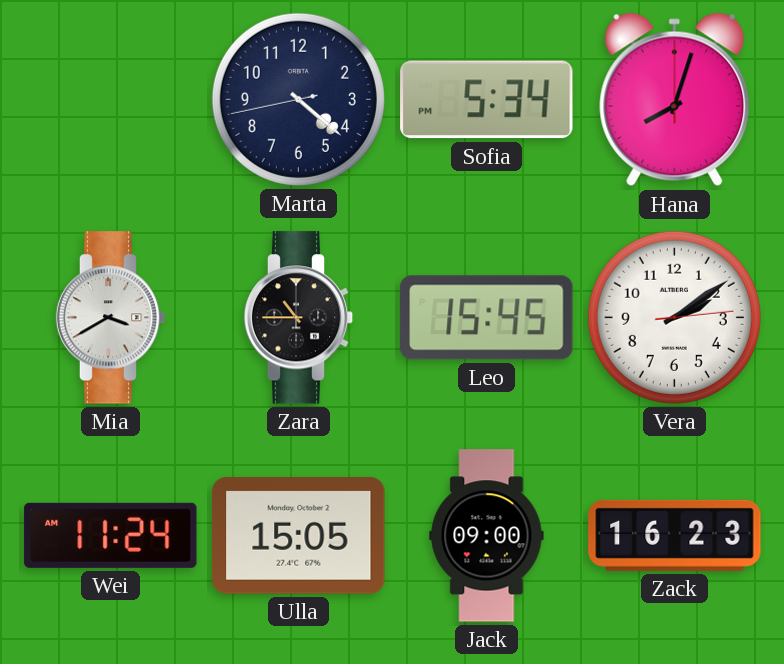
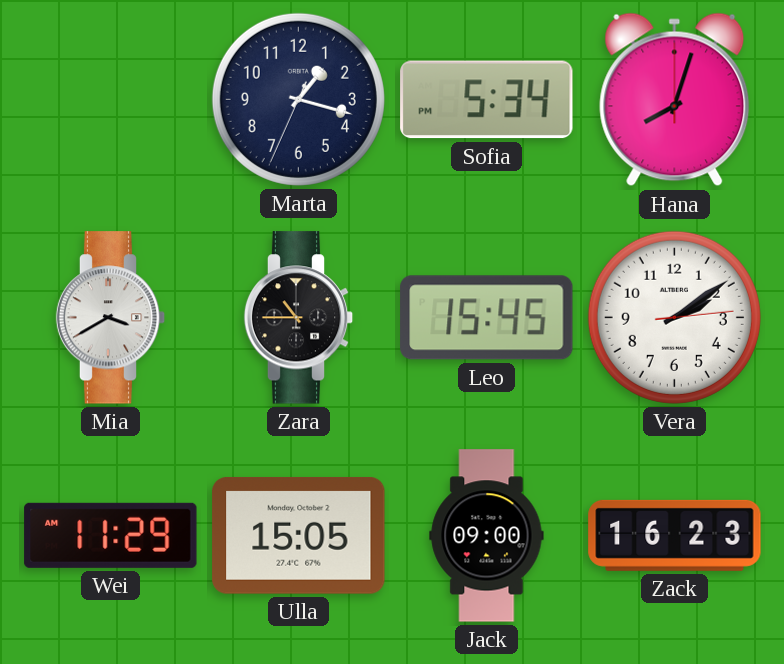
Marta: 4:21 -> 1:17
Wei: 11:24 -> 11:29
